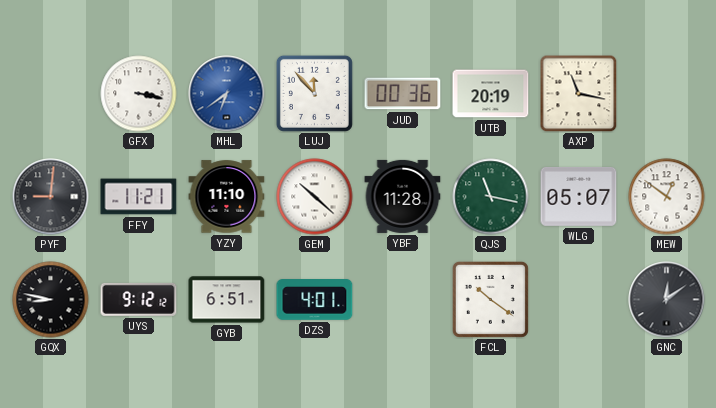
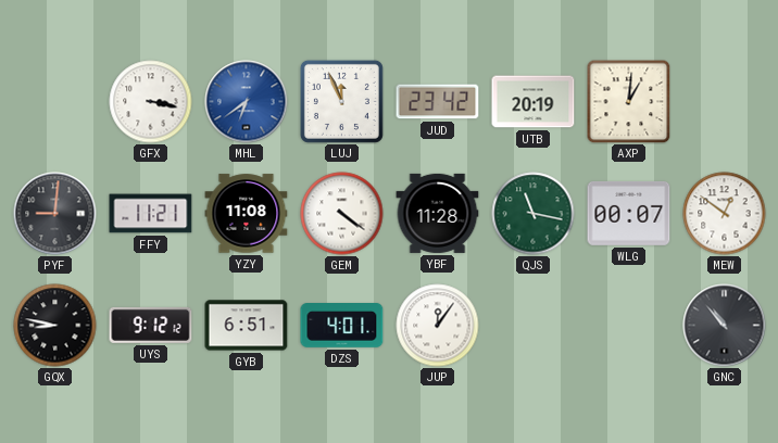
LUJ: 11:53 -> 11:56
JUD: 00:36 -> 23:42
AXP: 11:17 -> 1:01
YZY: 11:10 -> 11:08
GEM: 10:22 -> 4:21
WLG: 05:07 -> 00:07
JUP: none -> 12:06
FCL: 10:21 -> none
GNC: 12:09 -> 10:53
